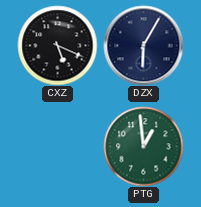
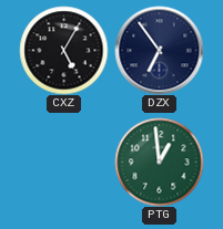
CXZ: 5:19 -> 5:05
DZX: 6:05 -> 6:54
